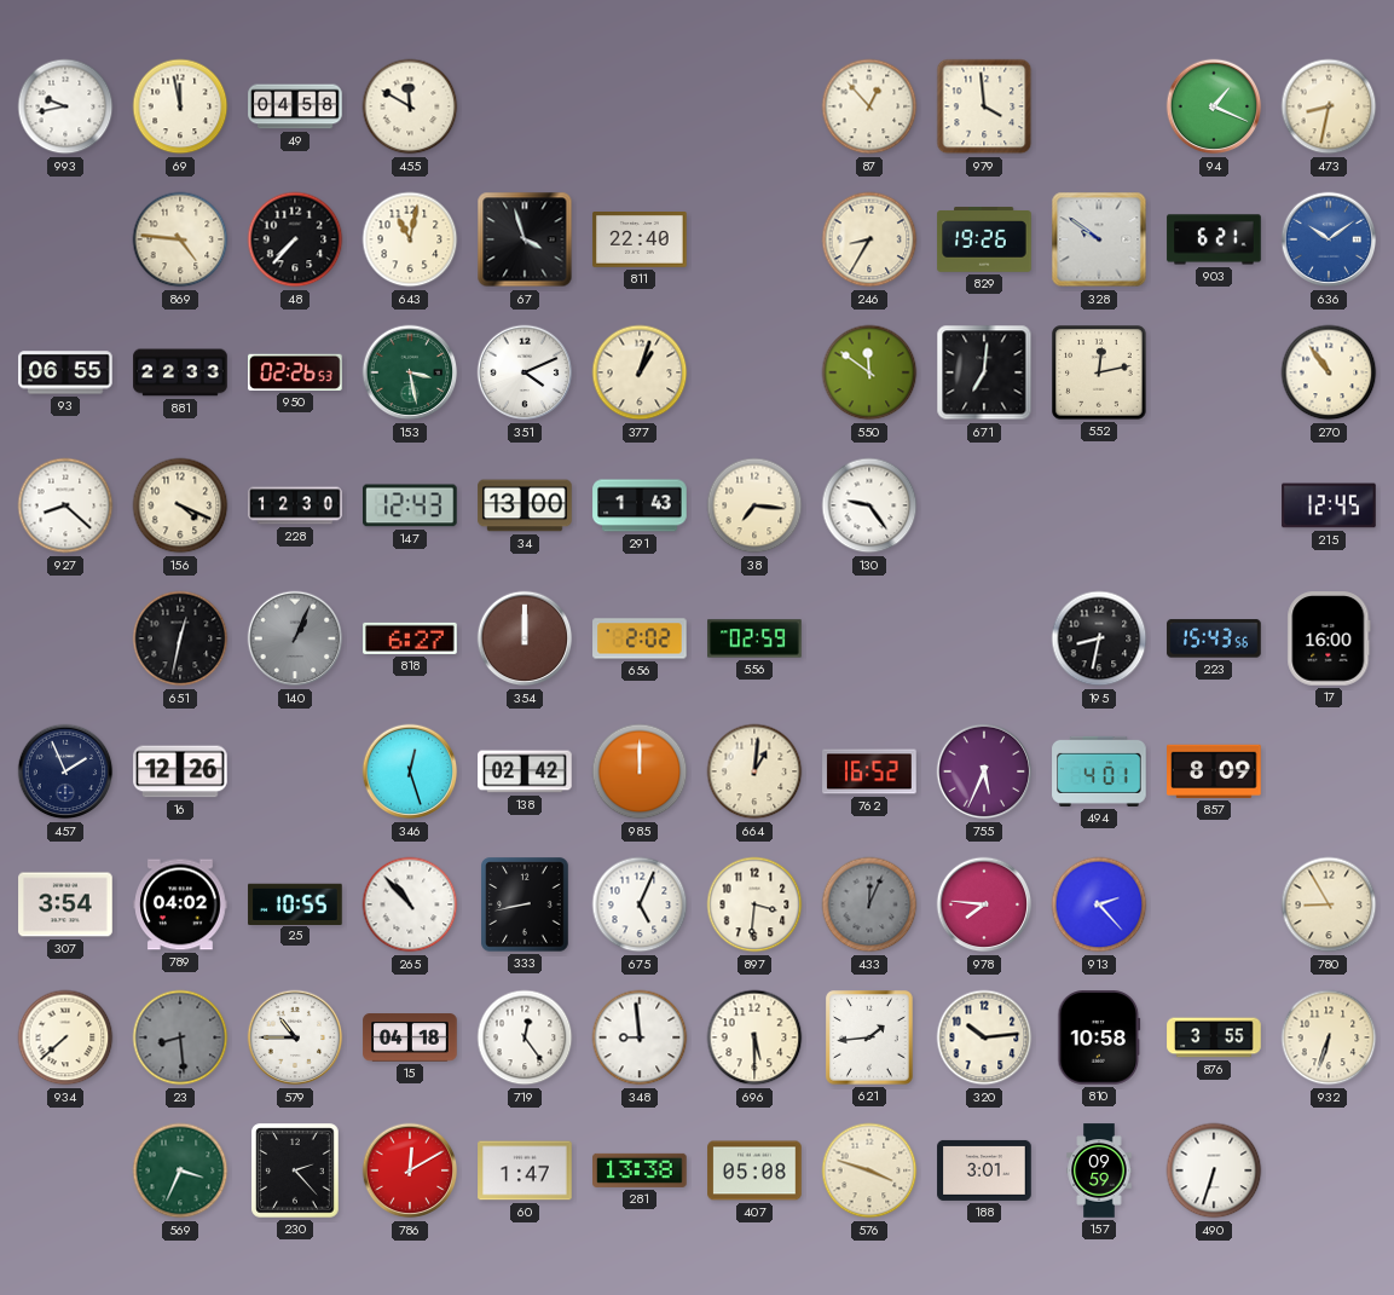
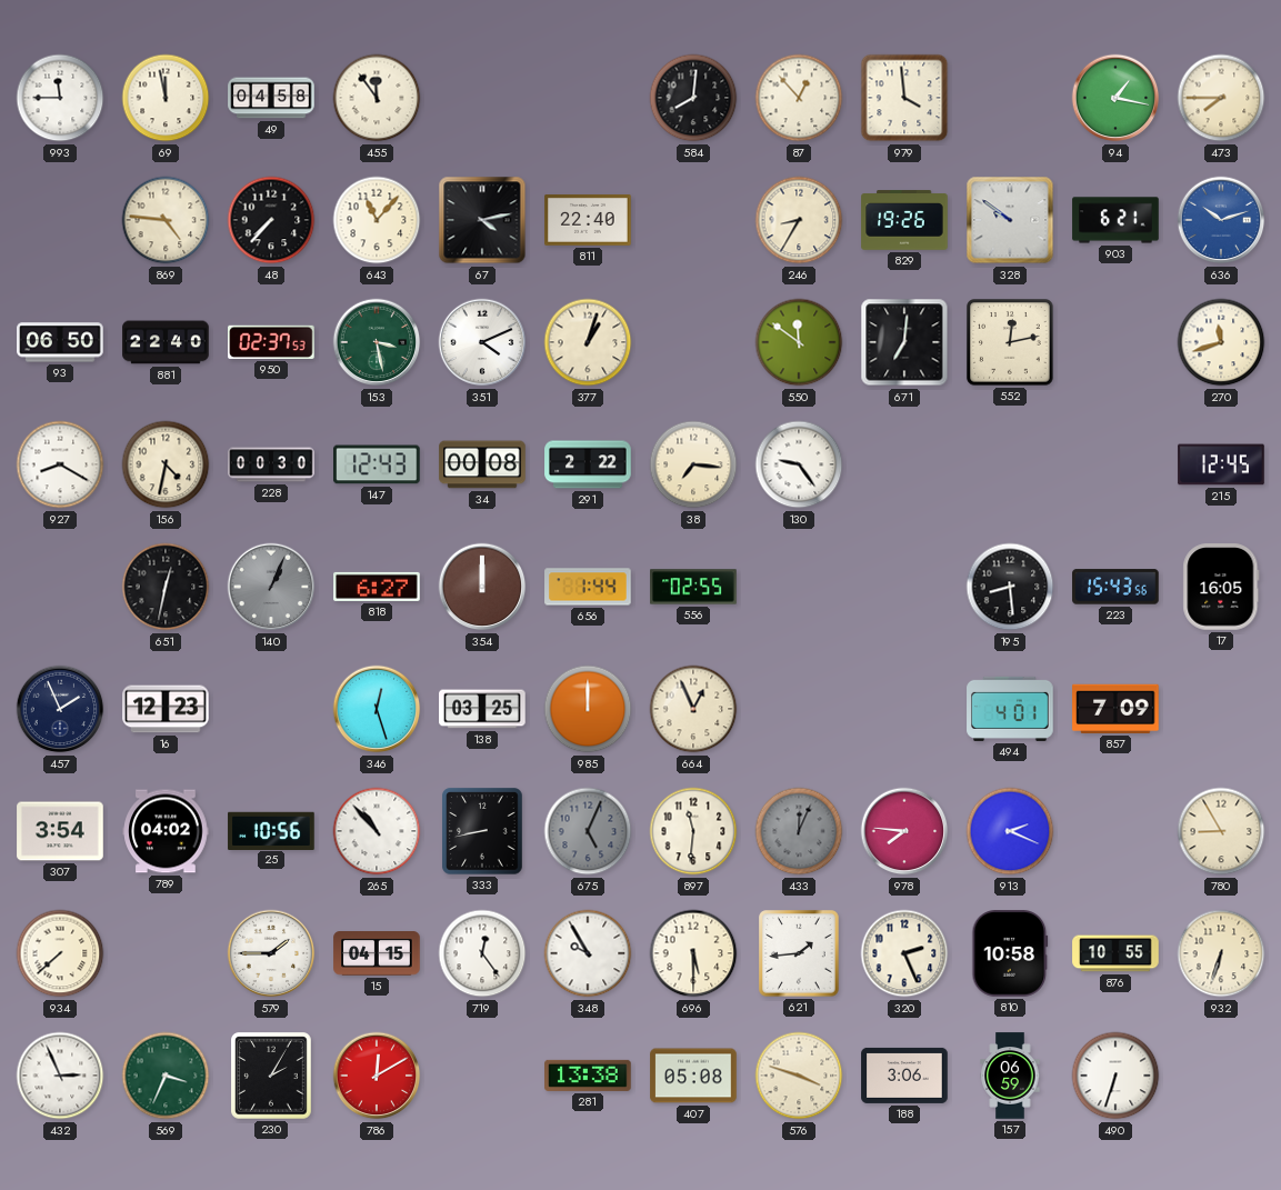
993: 9:43 -> 11:45
455: 11:50 -> 11:54
584: none -> 8:01
94: 1:19 -> 1:17
473: 8:32 -> 7:45
643: 11:02 -> 11:07
67: 3:57 -> 4:13
636: 10:09 -> 10:12
93: 06:55 -> 06:50
881: 22:33 -> 22:40
950: 02:26 -> 02:37
270: 10:54 -> 11:42
927: 8:22 -> 8:20
156: 4:19 -> 4:32
228: 12:30 -> 00:30
34: 13:00 -> 00:08
291: 1:43 -> 2:22
656: 2:02 -> 1:44
556: 02:59 -> 02:55
195: 8:32 -> 8:29
17: 16:00 -> 16:05
16: 12:26 -> 12:23
138: 02:42 -> 03:25
664: 1:01 -> 12:56
762: 16:52 -> none
755: 5:34 -> none
857: 8:09 -> 7:09
25: 10:55 -> 10:56
675 dial: white -> grey
897: 3:31 -> 11:31
913: 2:23 -> 2:19
23: 8:29 -> none
579: 10:45 -> 1:45
15: 04:18 -> 04:15
348: 8:59 -> 9:55
320: 10:14 -> 2:26
876: 3:55 -> 10:55
432: none -> 2:56
230: 2:23 -> 2:05
60: 1:47 -> none
188: 3:01 -> 3:06
157: 09:59 -> 06:59
